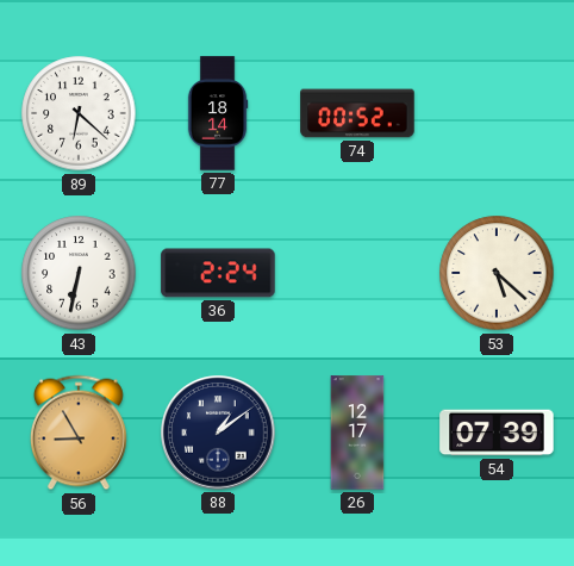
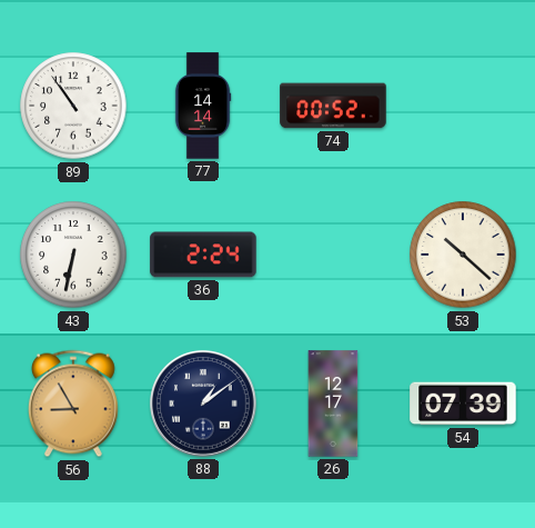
89: 6:22 -> 10:54
77: 18:14 -> 14:14
53: 5:22 -> 10:22
